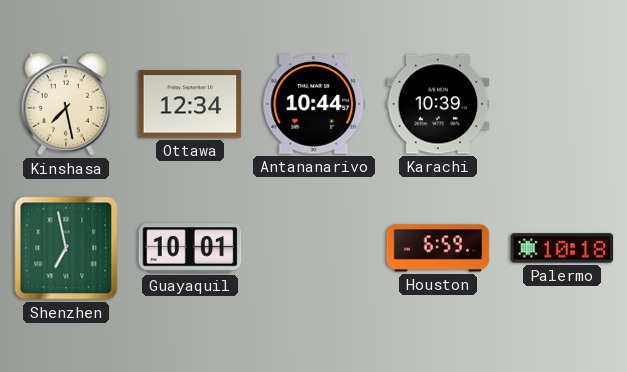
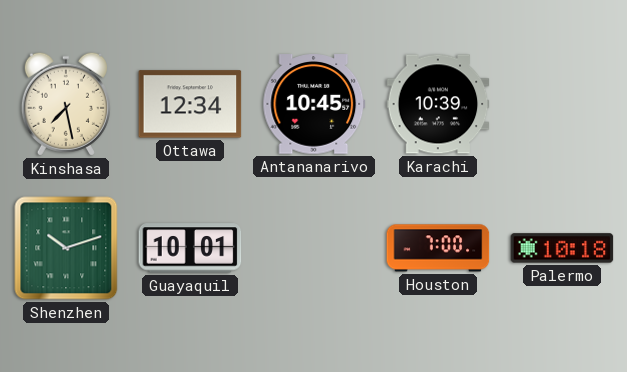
Antananarivo: 10:44 -> 10:45
Shenzhen: 6:58 -> 10:12
Houston: 6:59 -> 7:00
